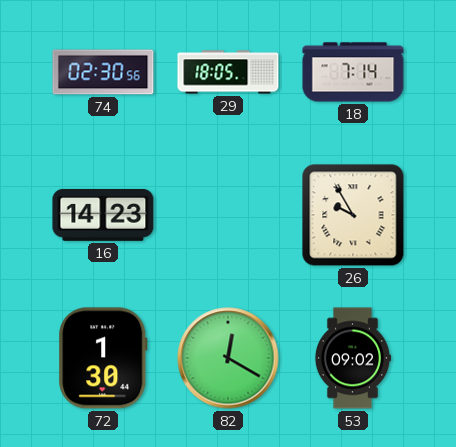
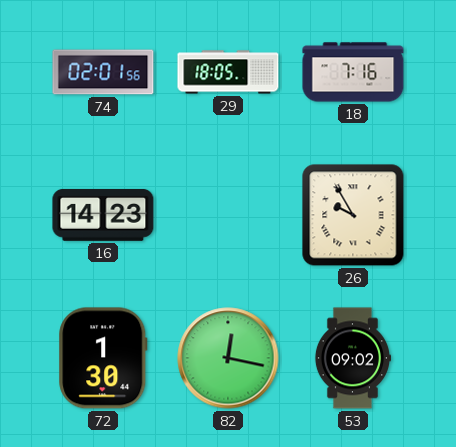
74: 02:30 -> 02:01
18: 7:14 -> 7:16
82: 12:20 -> 12:17
